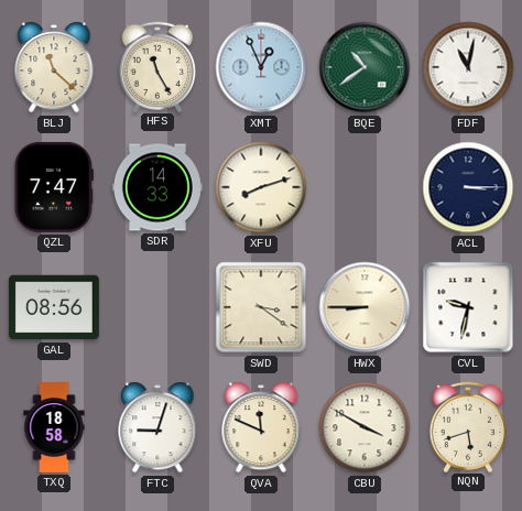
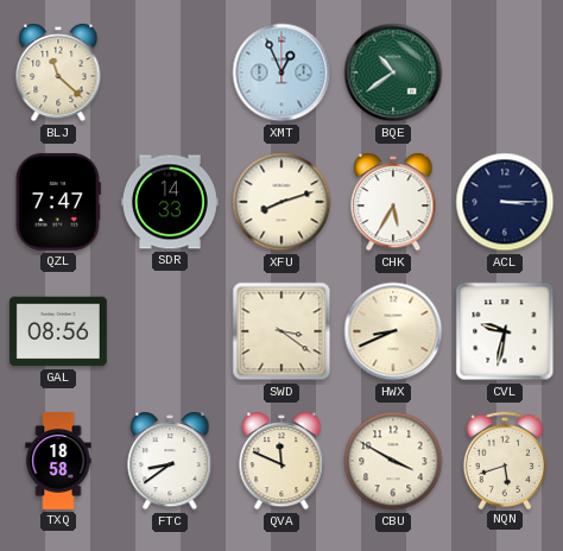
HFS: 11:25 -> none
FDF: 11:02 -> none
CHK: none -> 5:35
HWX: 8:45 -> 8:41
FTC: 9:03 -> 8:39
